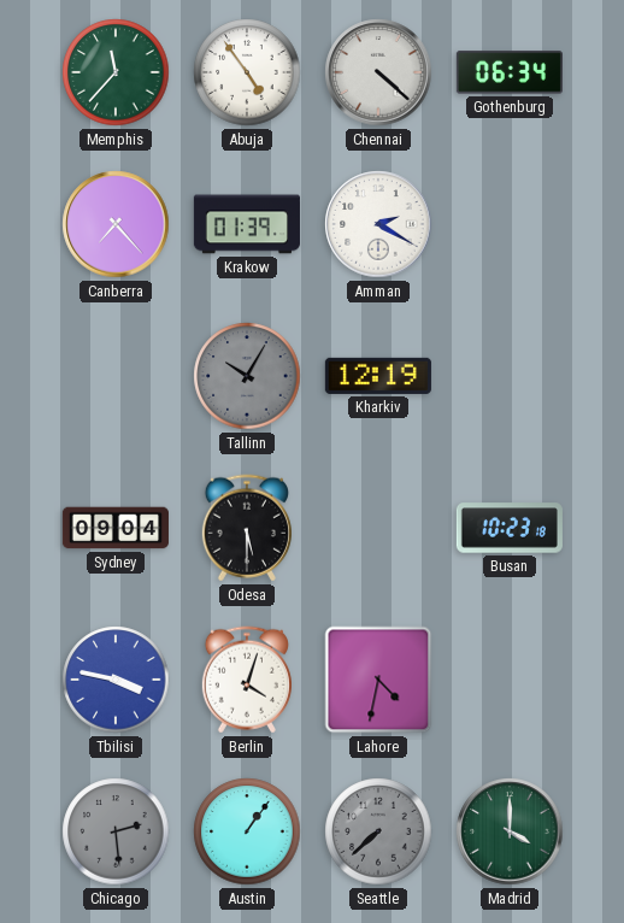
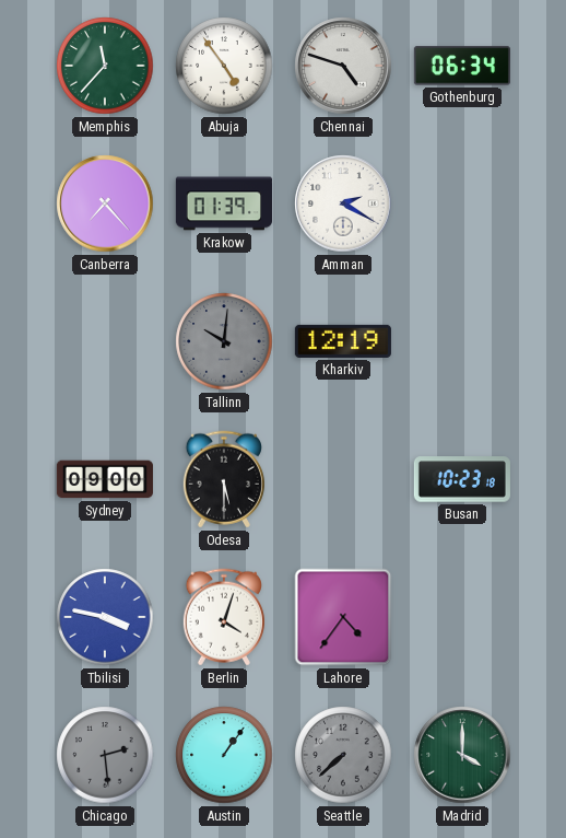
Chennai: 4:22 -> 4:48
Tallinn: 10:05 -> 10:01
Sydney: 09:04 -> 09:00
Lahore: 4:32 -> 4:36
